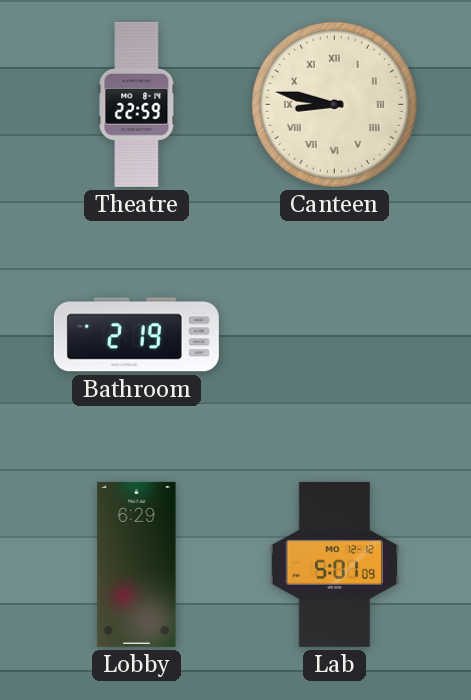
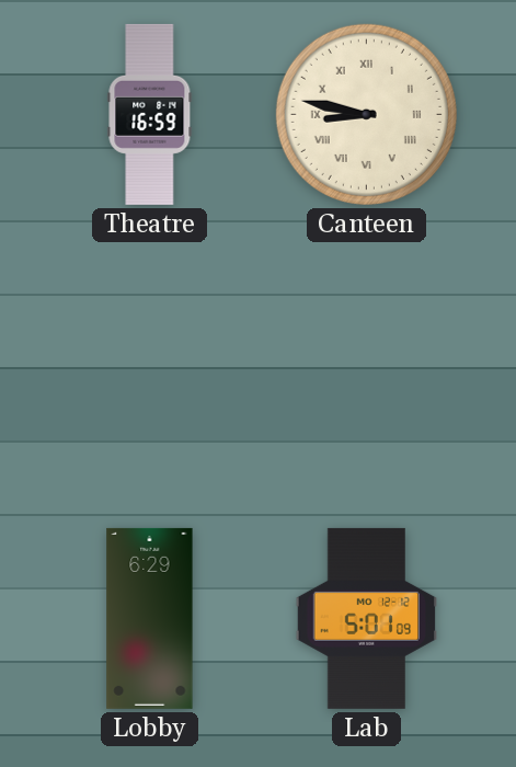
Theatre: 22:59 -> 16:59
Bathroom: 2:19 -> none
